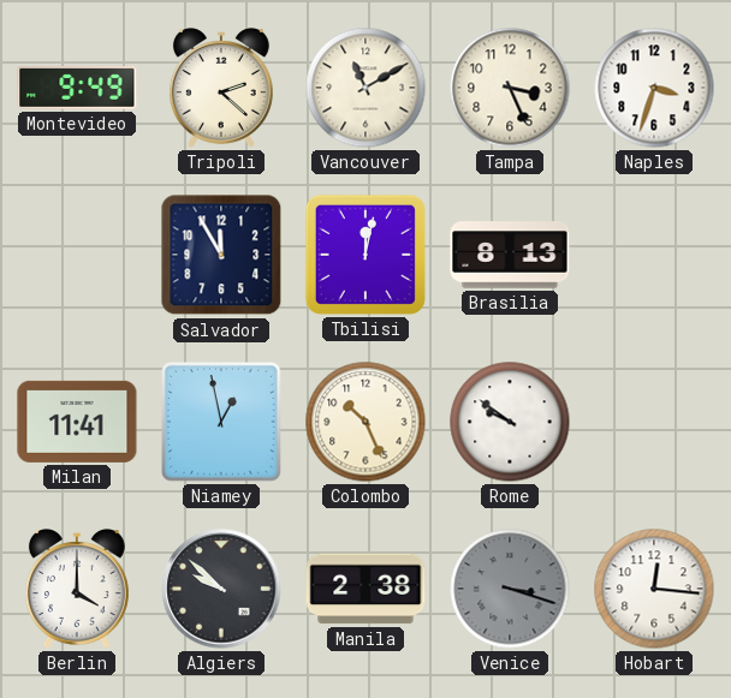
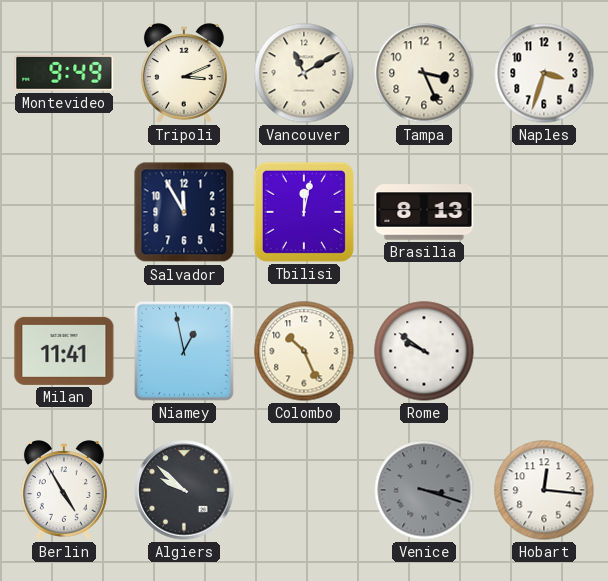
Tripoli: 2:22 -> 3:11
Berlin: 4:00 -> 4:55
Manila: 2:38 -> none
